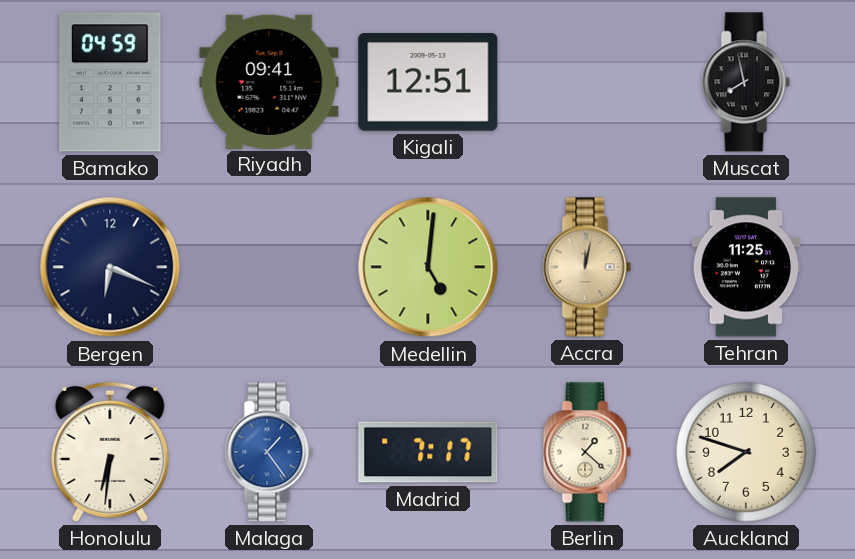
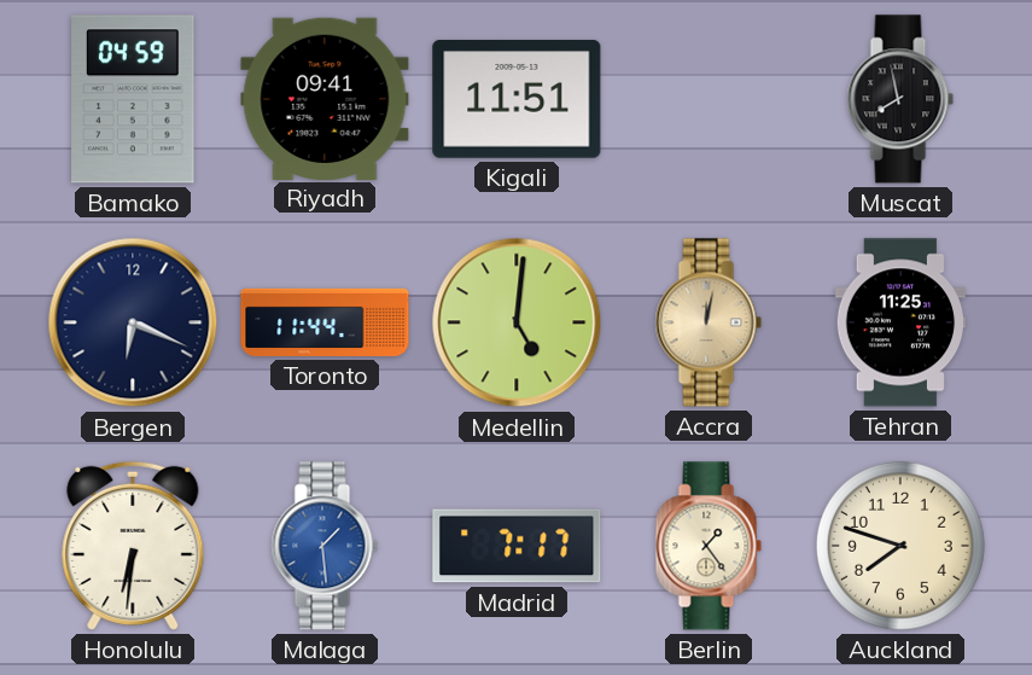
Kigali: 12:51 -> 11:51
Toronto: none -> 11:44
Malaga: 1:24 -> 1:29
Berlin: 1:22 -> 1:24
